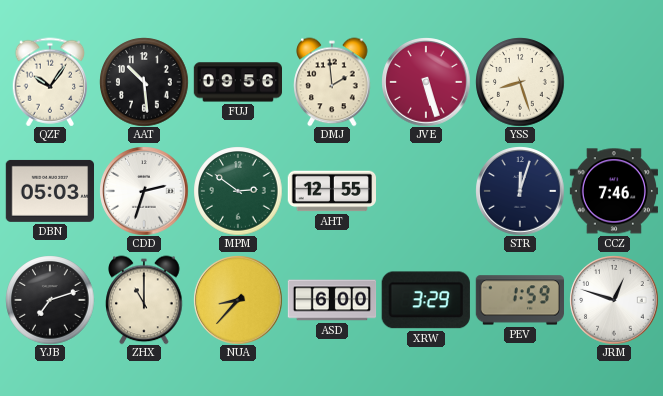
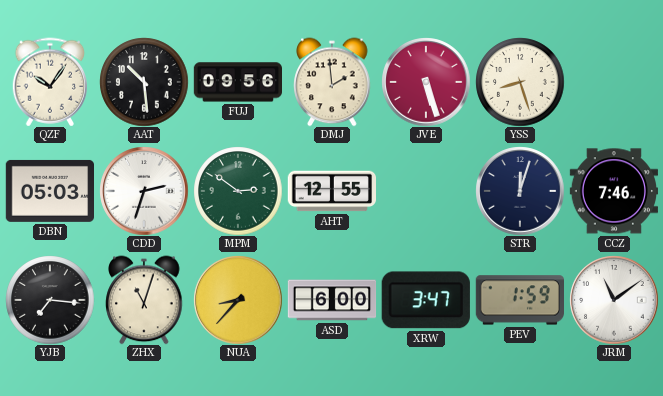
YJB: 7:12 -> 7:16
ZHX: 11:00 -> 11:03
XRW: 3:29 -> 3:47
JRM: 12:48 -> 11:09
